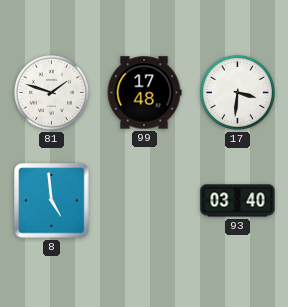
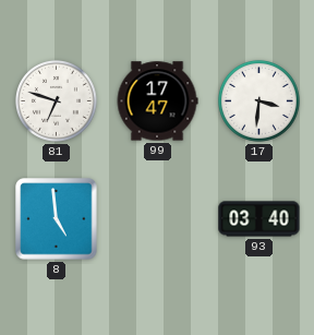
81: 1:48 -> 6:48
99: 17:48 -> 17:47
